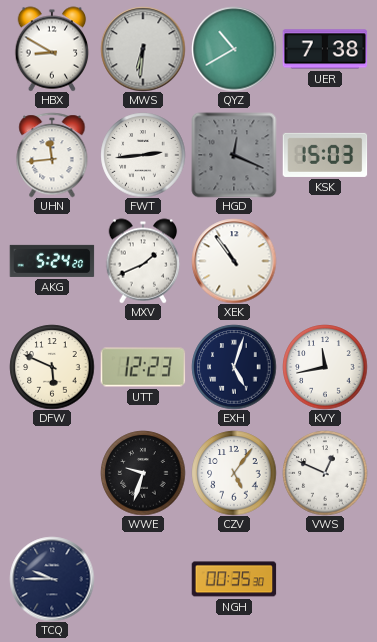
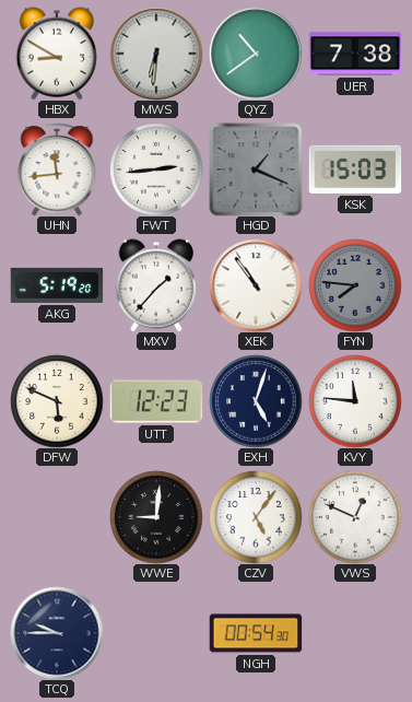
QYZ: 10:40 -> 10:39
HGD: 12:19 -> 1:19
AKG: 5:24 -> 5:19
MXV: 1:41 -> 1:37
FYN: none -> 7:46
KVY: 11:43 -> 11:46
WWE: 9:33 -> 9:01
NGH: 00:35 -> 00:54
